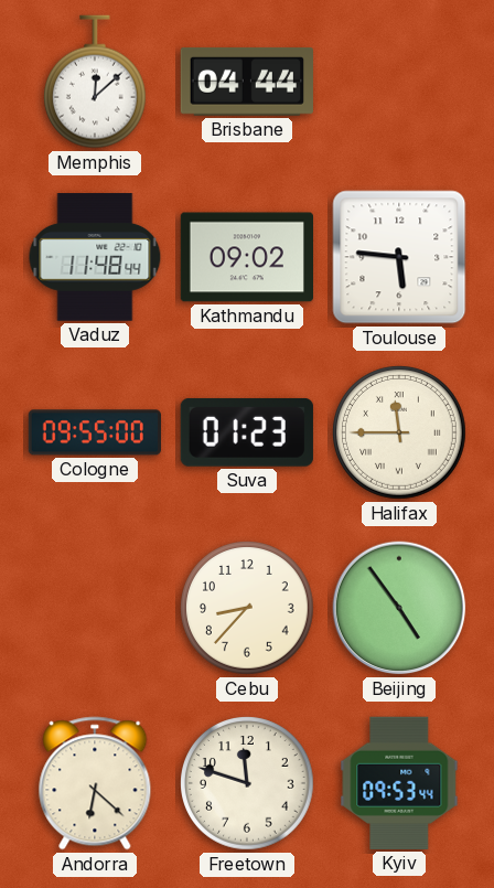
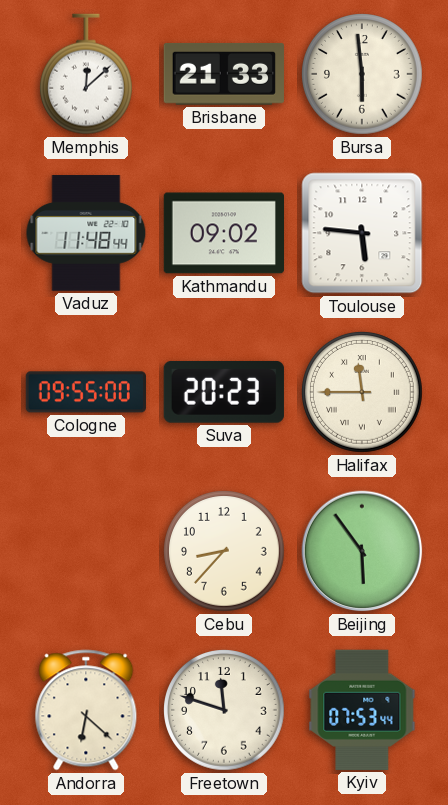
Brisbane: 04:44 -> 21:33
Bursa: none -> 5:59
Suva: 01:23 -> 20:23
Beijing: 4:54 -> 5:54
Kyiv: 09:53 -> 07:53
